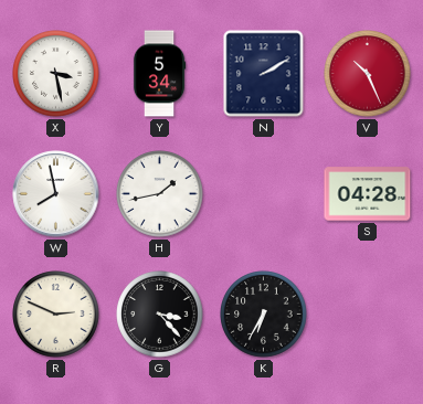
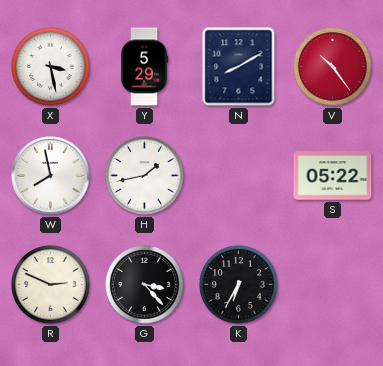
Y: 5:34 -> 5:29
N: 2:10 -> 8:10
V: 10:26 -> 10:24
S: 04:28 -> 05:22
